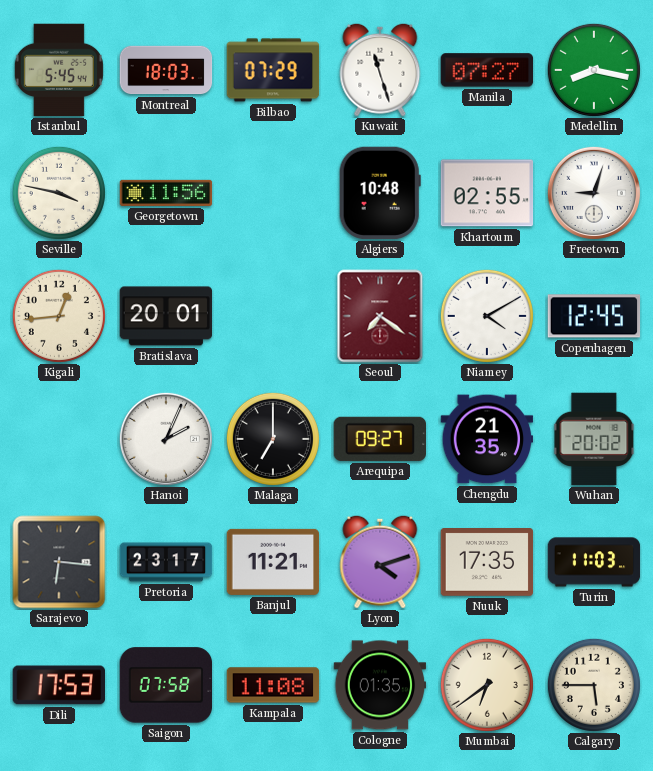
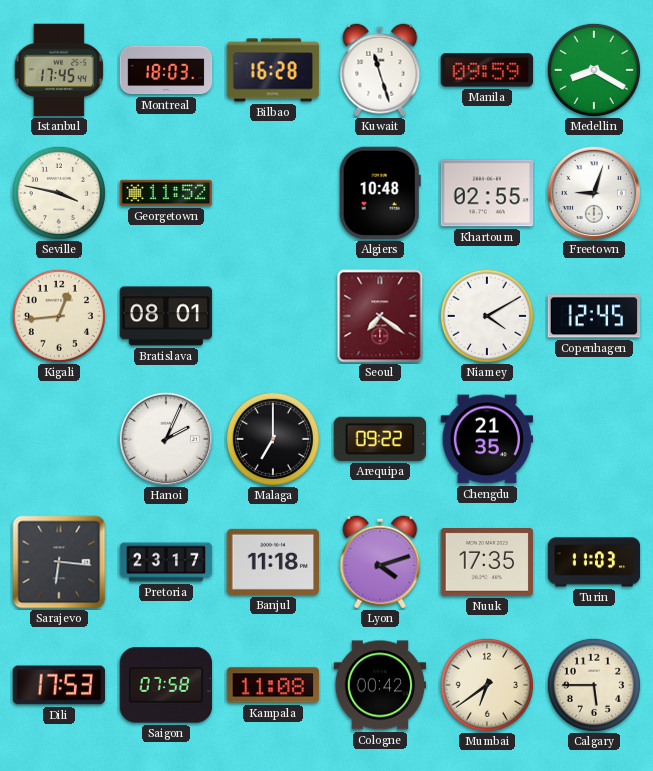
Istanbul: 5:45 -> 17:45
Bilbao: 07:29 -> 16:28
Manila: 07:27 -> 09:59
Medellin: 8:17 -> 8:20
Georgetown: 11:56 -> 11:52
Bratislava: 20:01 -> 08:01
Arequipa: 09:27 -> 09:22
Wuhan: 20:02 -> none
Banjul: 11:21 -> 11:18
Cologne: 01:35 -> 00:42
